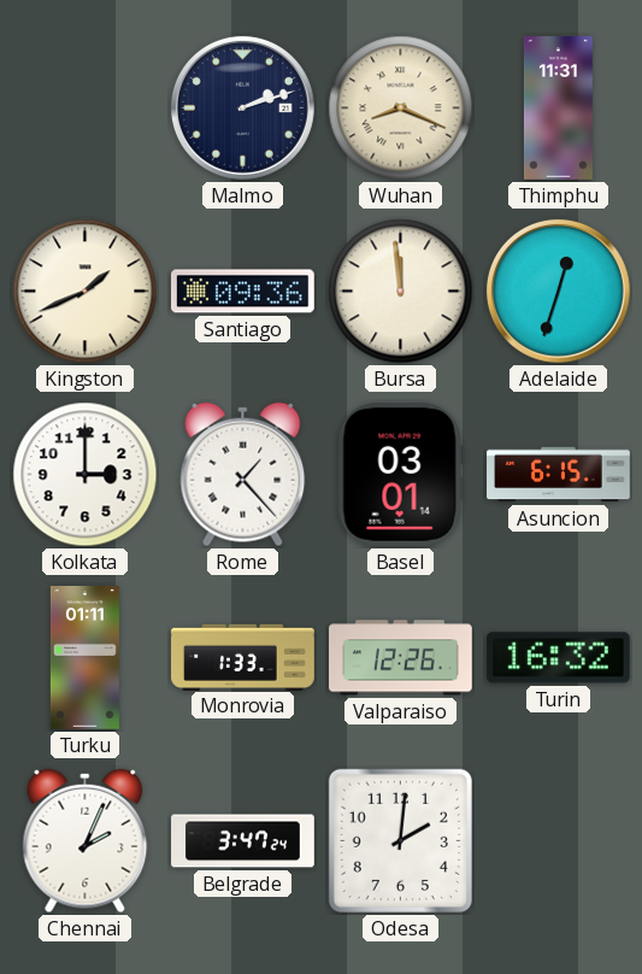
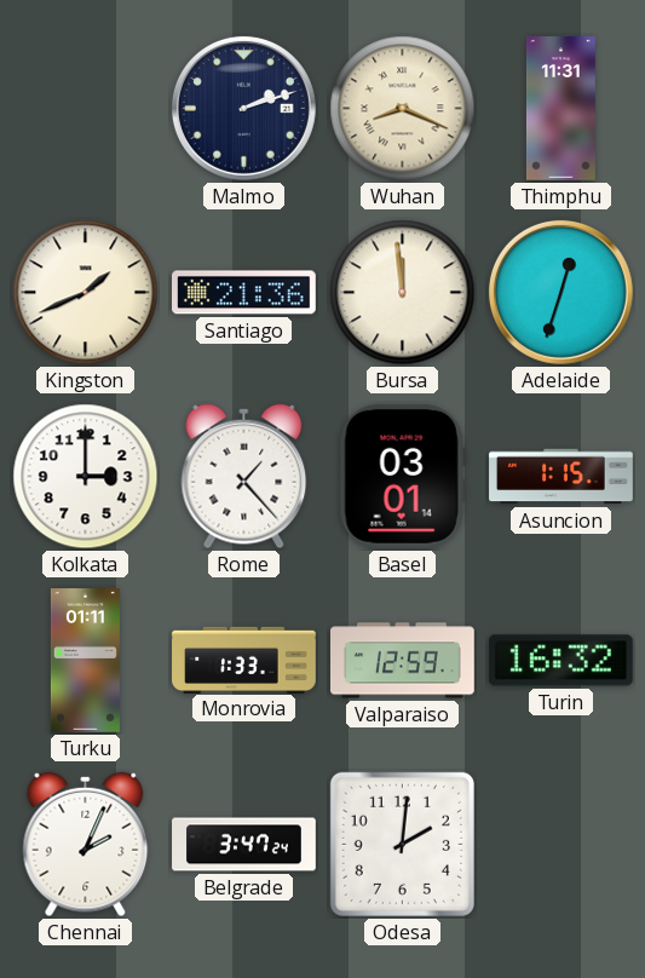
Santiago: 09:36 -> 21:36
Asuncion: 6:15 -> 1:15
Valparaiso: 12:26 -> 12:59
